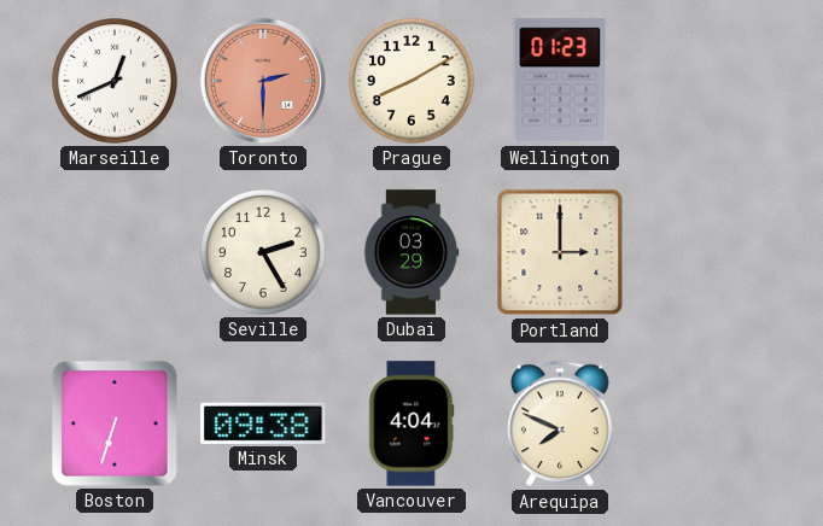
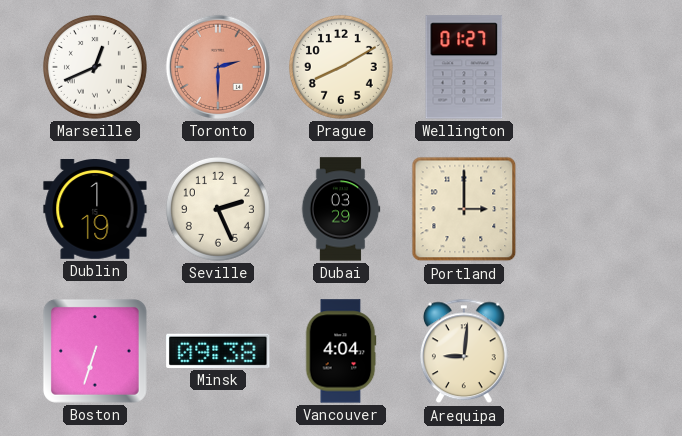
Wellington: 01:23 -> 01:27
Dublin: none -> 1:19
Seville: 2:25 -> 2:26
Arequipa: 7:49 -> 9:01
